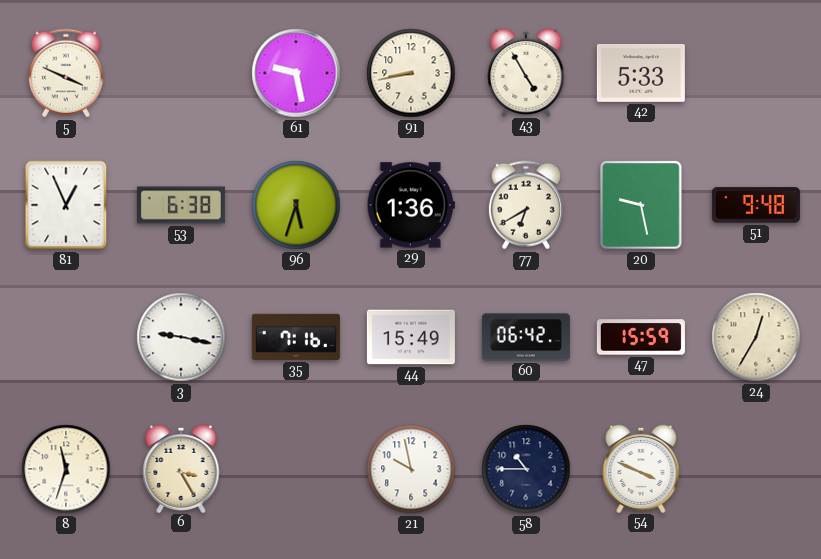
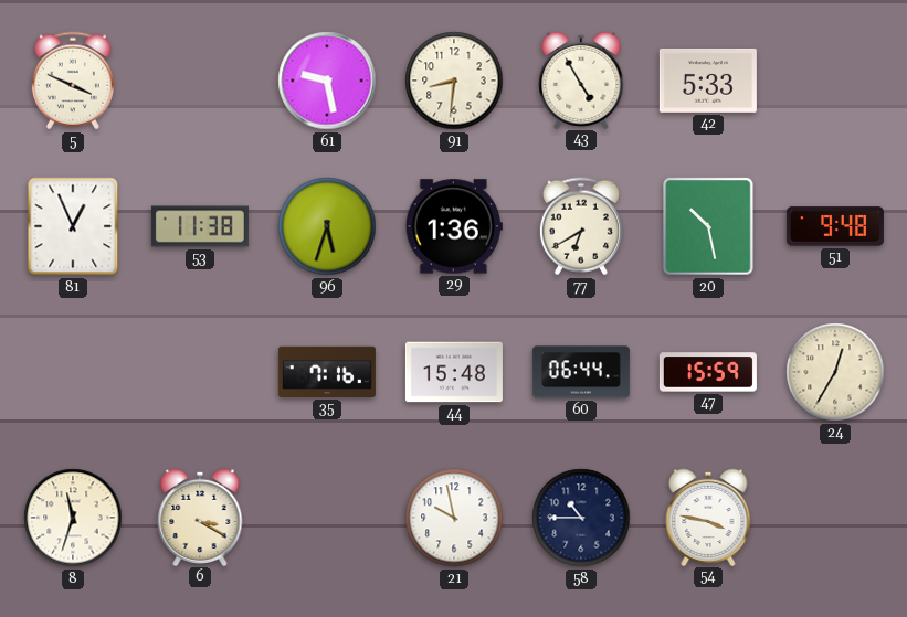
91: 8:43 -> 8:31
53: 6:38 -> 11:38
20: 9:28 -> 10:28
3: 9:17 -> none
44: 15:49 -> 15:48
60: 06:42 -> 06:44
6: 3:25 -> 3:20
54: 3:49 -> 3:47
